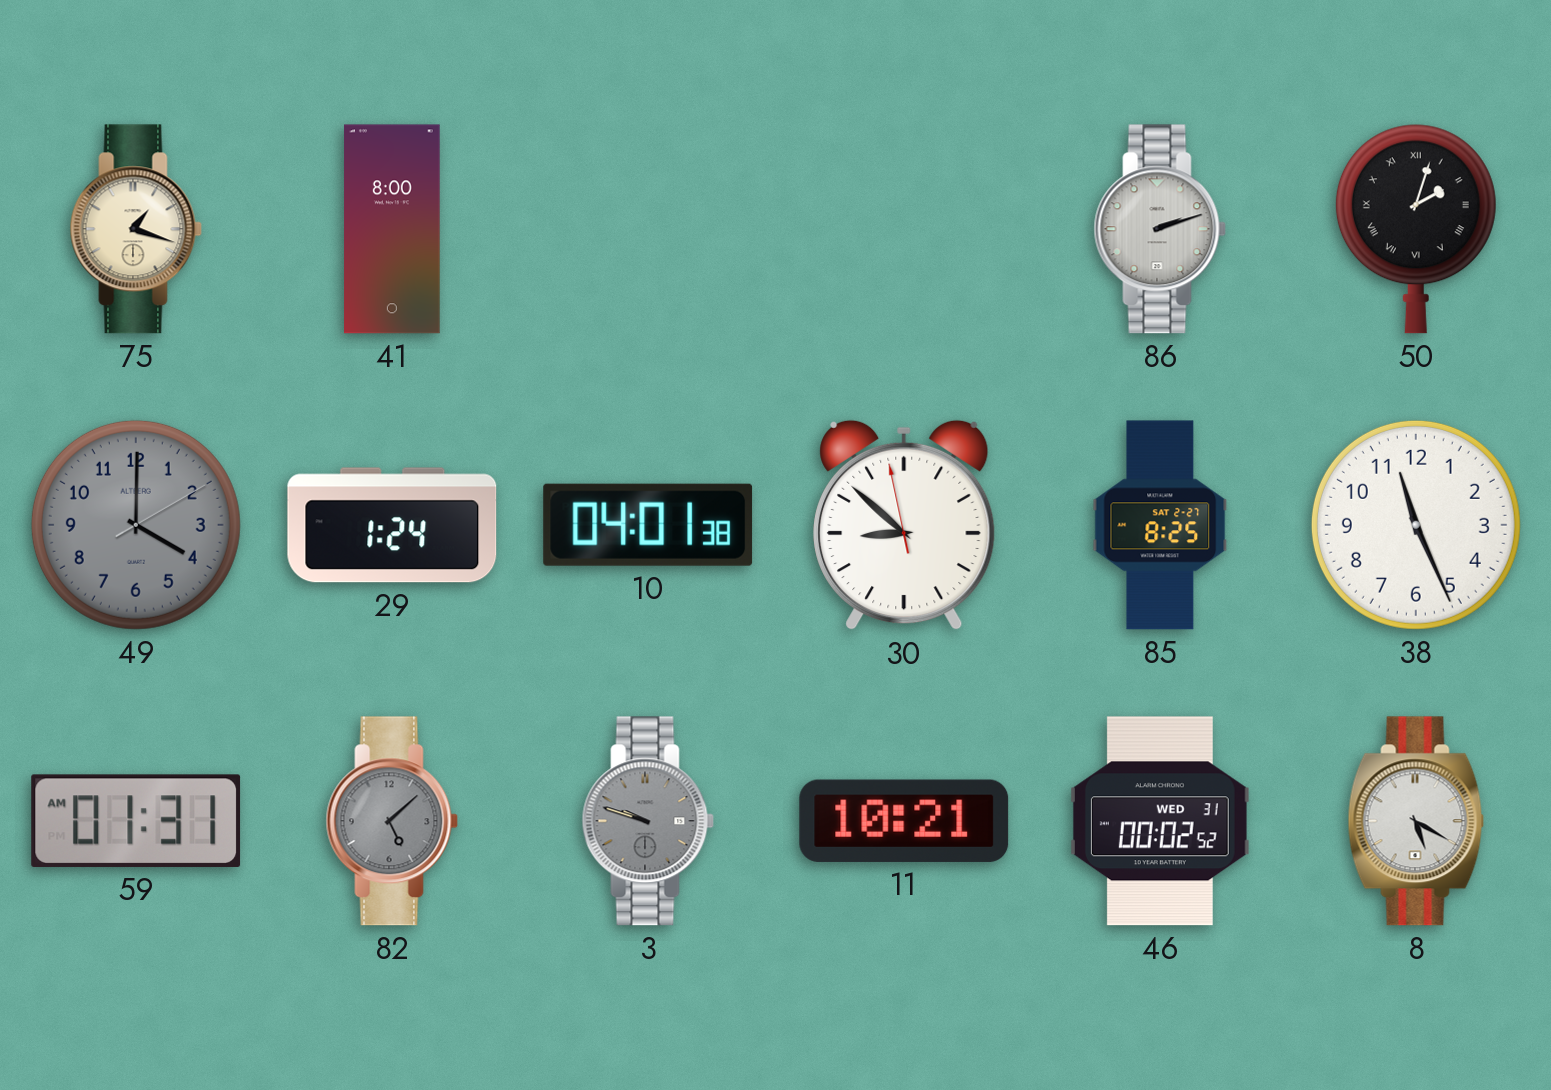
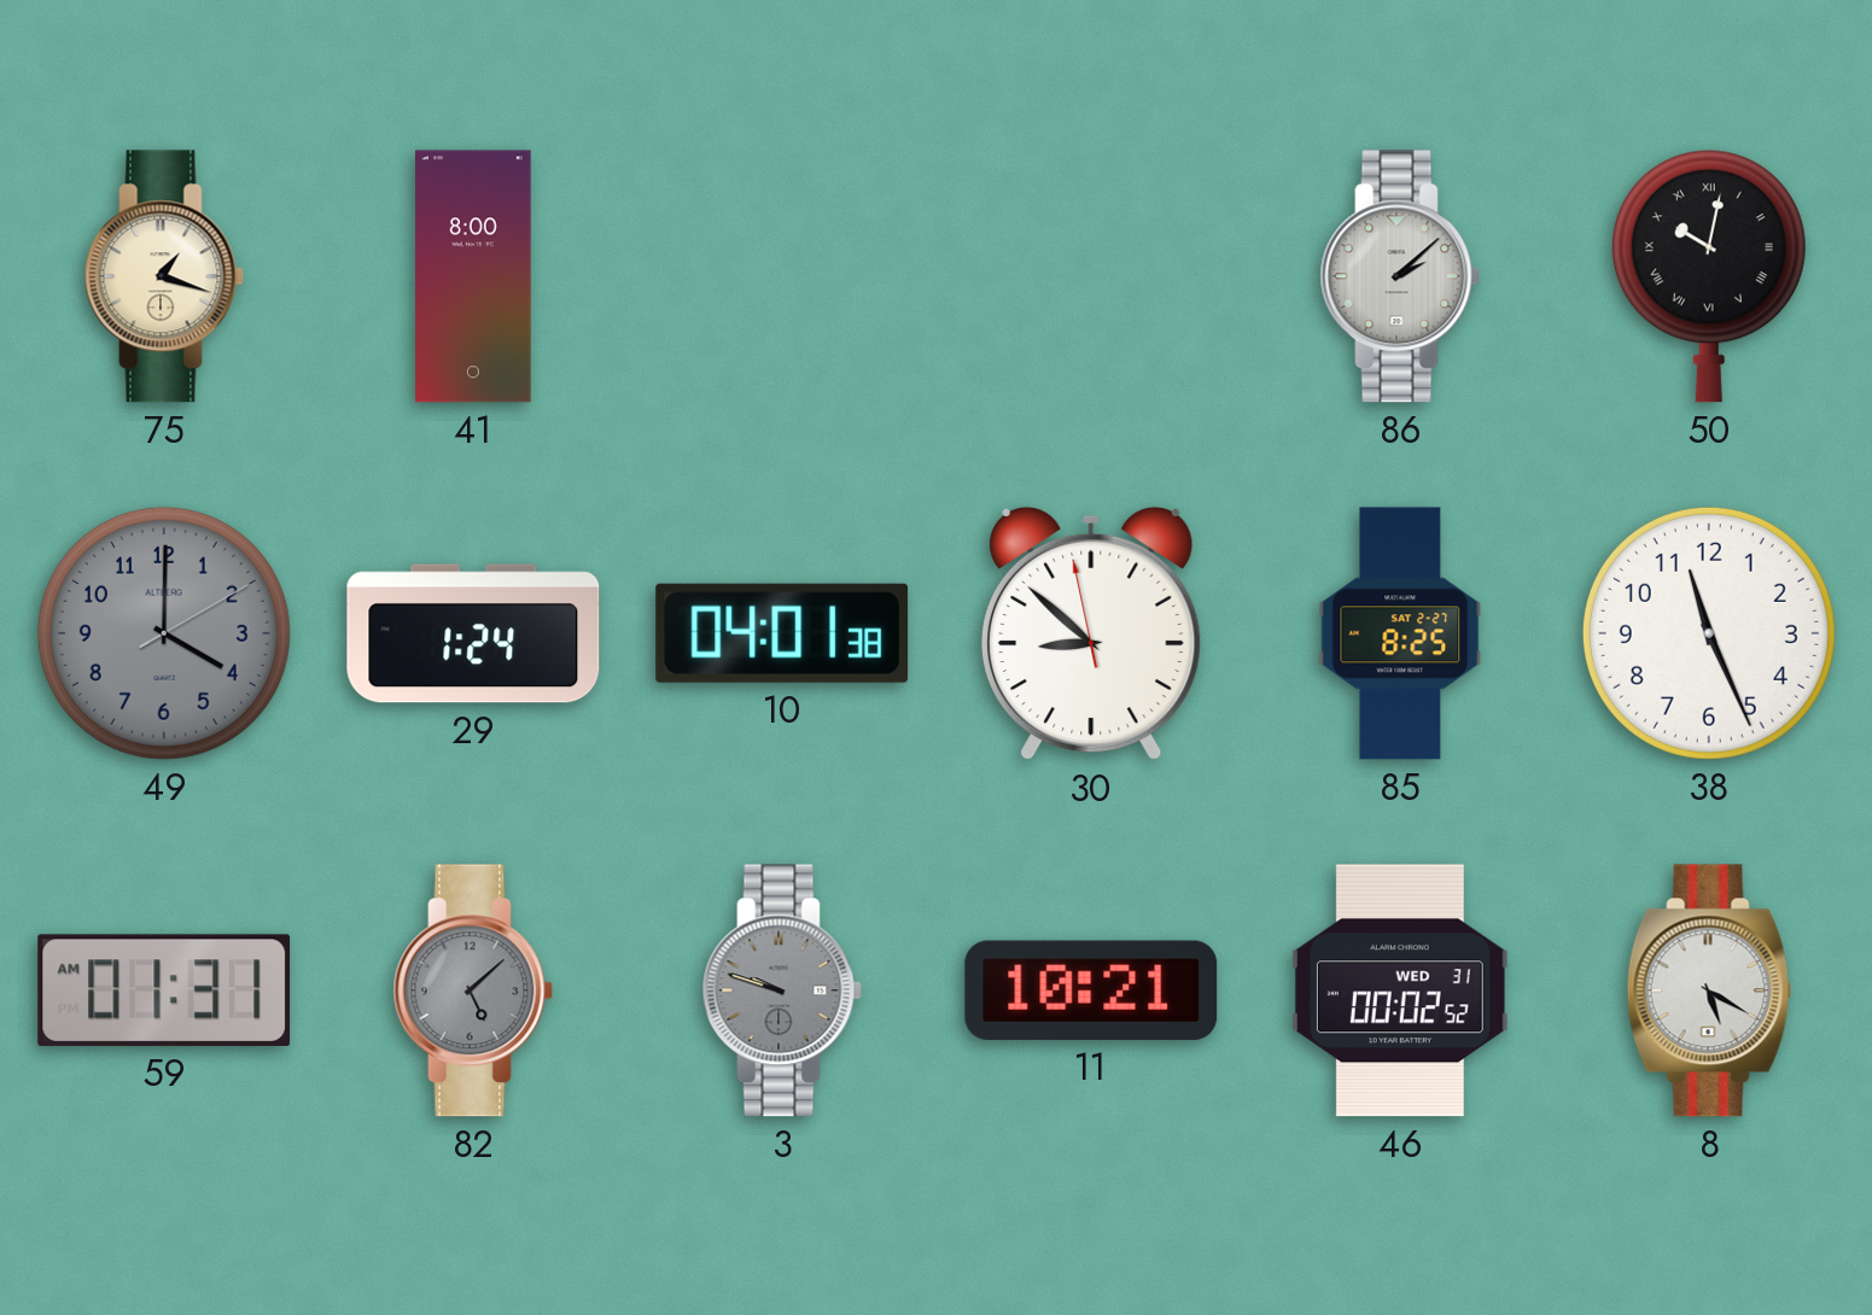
86: 2:12 -> 2:08
50: 2:03 -> 10:02
